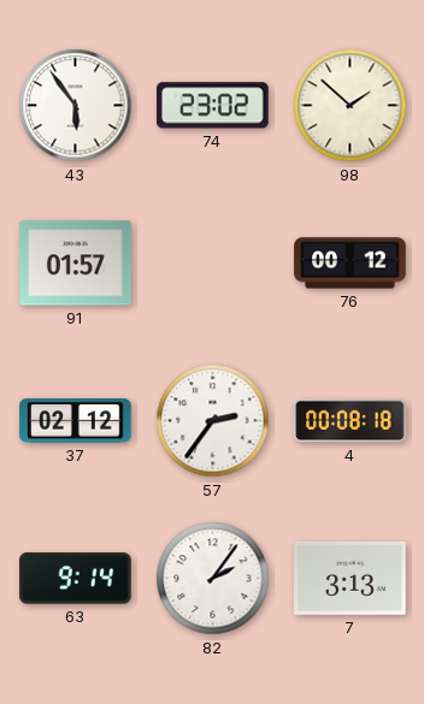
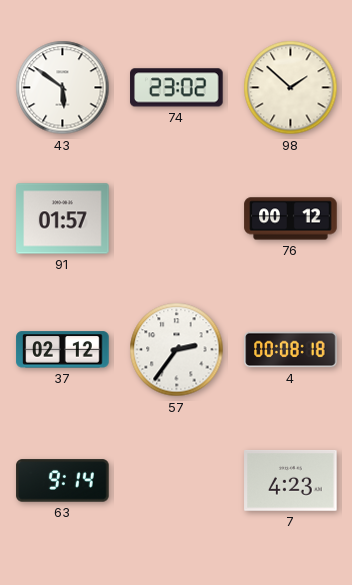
43: 5:54 -> 5:51
82: 2:06 -> none
7: 3:13 -> 4:23
